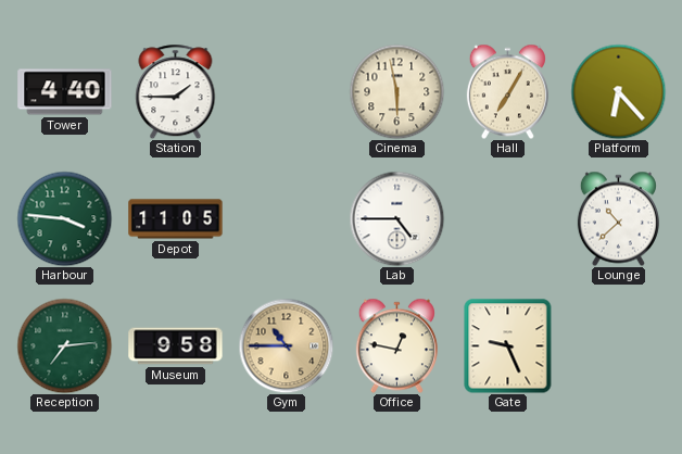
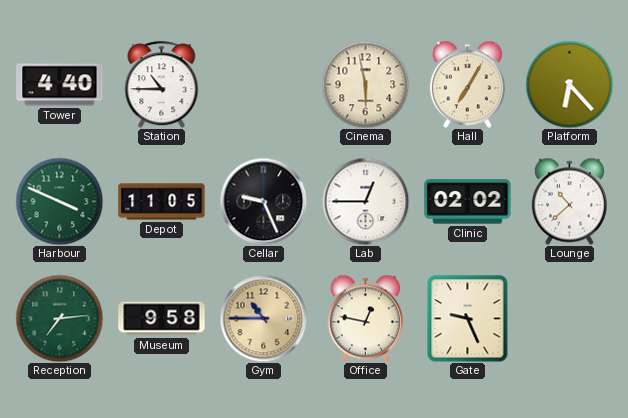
Station: 1:45 -> 10:45
Harbour: 3:46 -> 3:49
Cellar: none -> 9:26
Lab: 4:45 -> 12:45
Clinic: none -> 02:02
